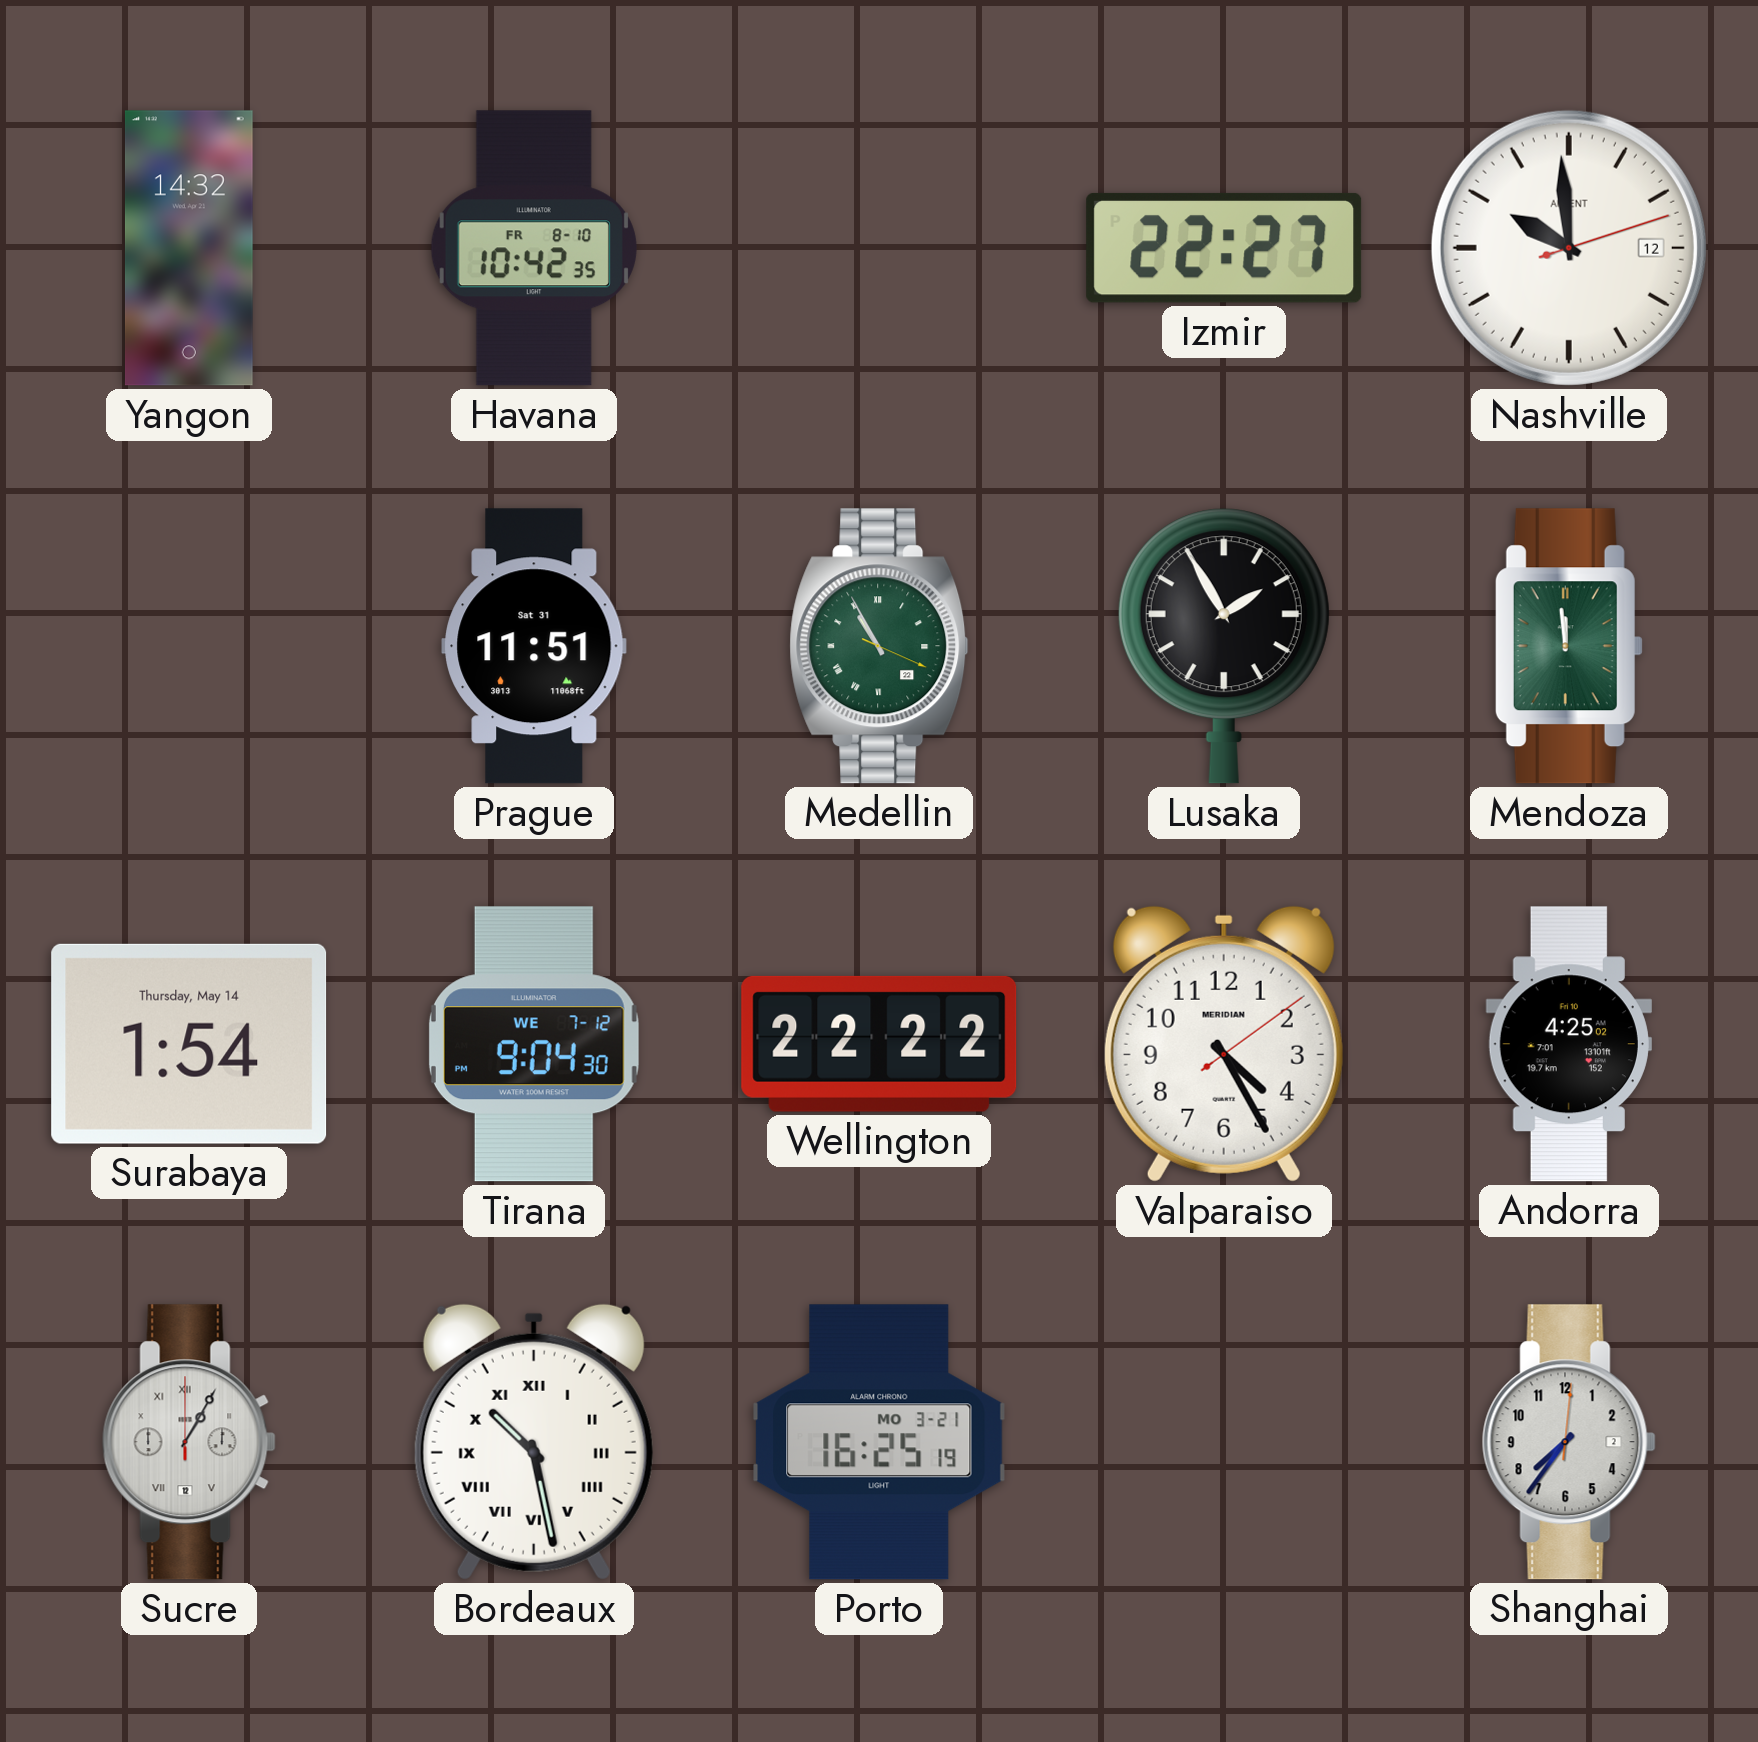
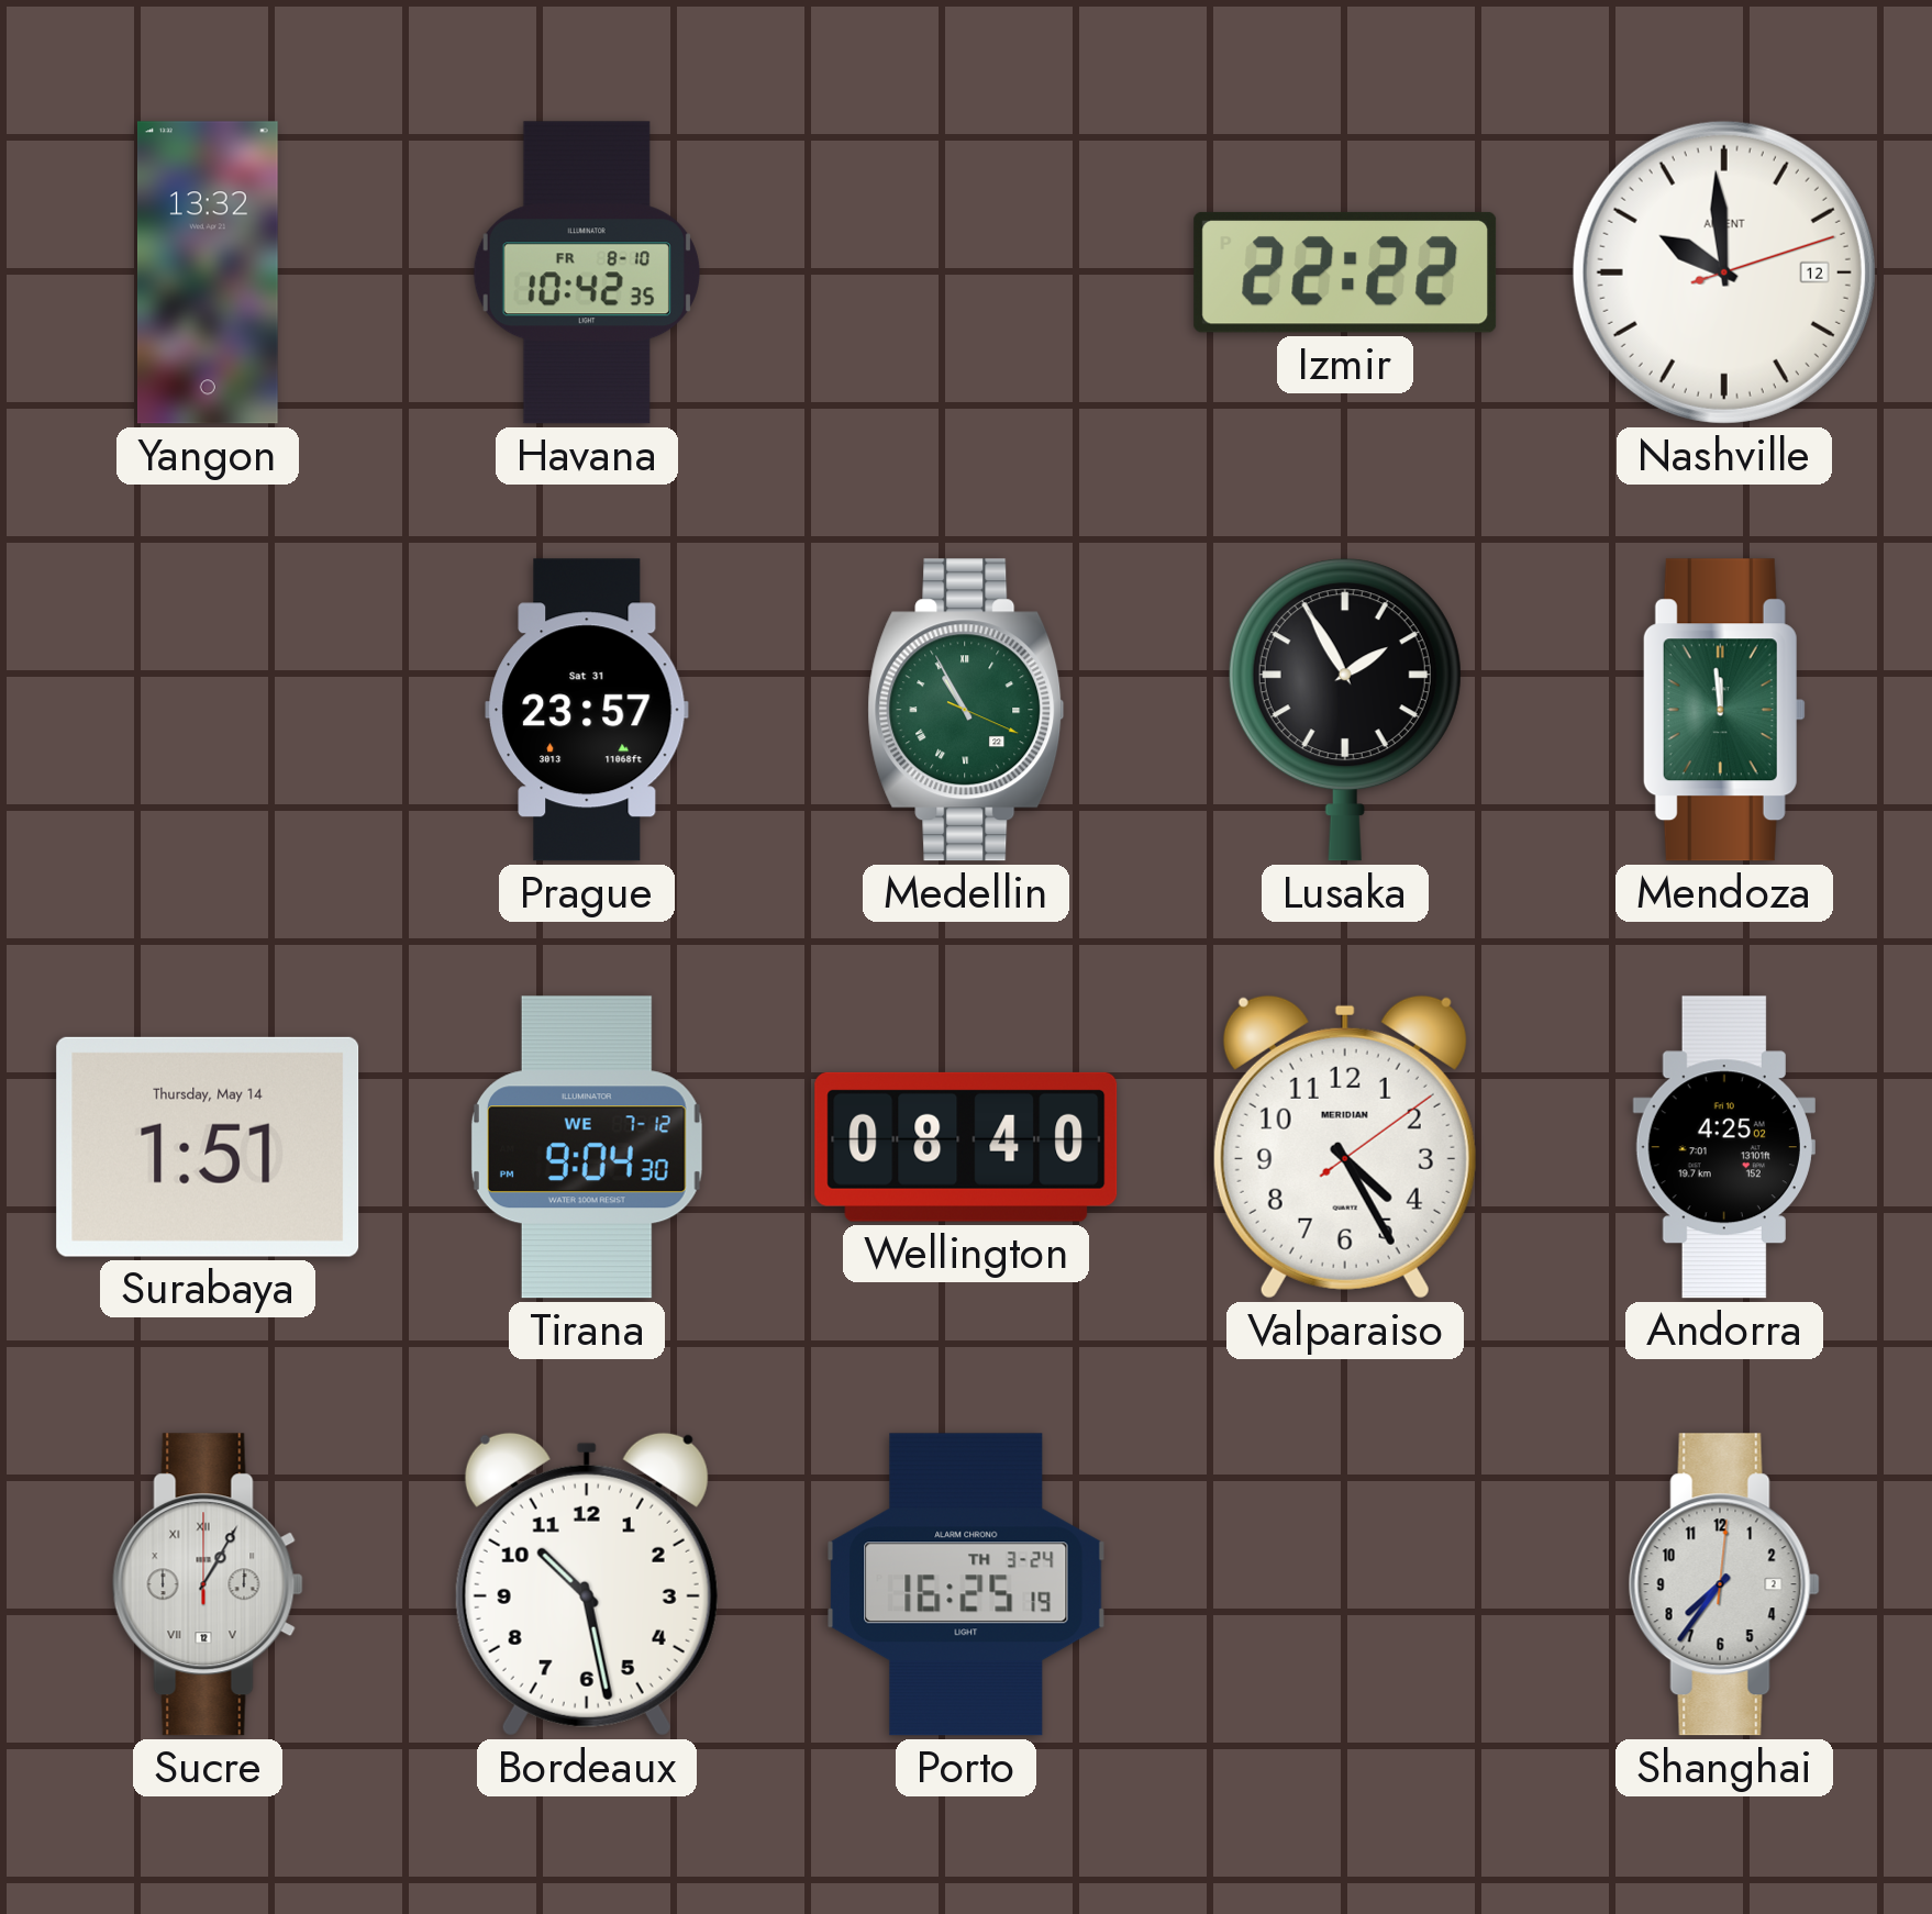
Yangon: 14:32 -> 13:32
Izmir: 22:27 -> 22:22
Prague: 11:51 -> 23:57
Surabaya: 1:54 -> 1:51
Wellington: 22:22 -> 08:40
Bordeaux numerals: Roman -> Arabic
Porto date: MO 3-21 -> TH 3-24
